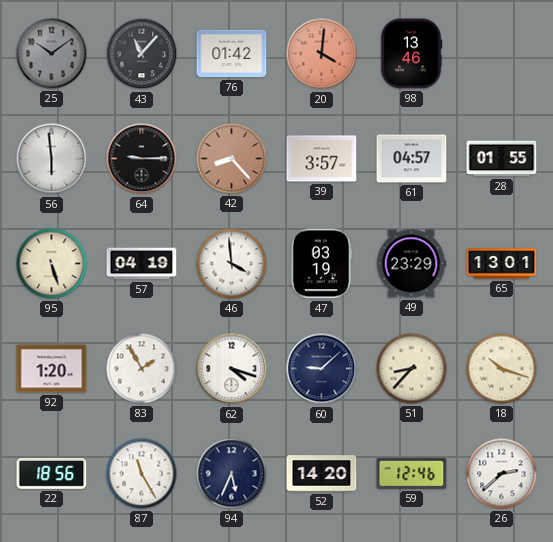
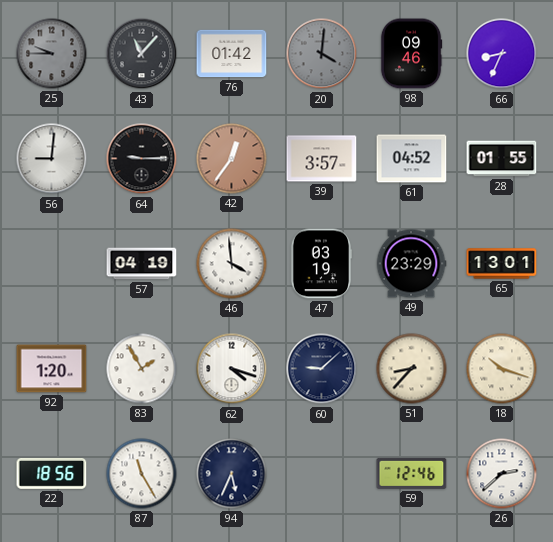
25: 10:09 -> 9:45
20 dial: salmon -> grey
98: 13:46 -> 09:46
66: none -> 8:34
56: 5:59 -> 9:01
42: 8:23 -> 12:36
61: 04:57 -> 04:52
95: 5:27 -> none
52: 14:20 -> none
